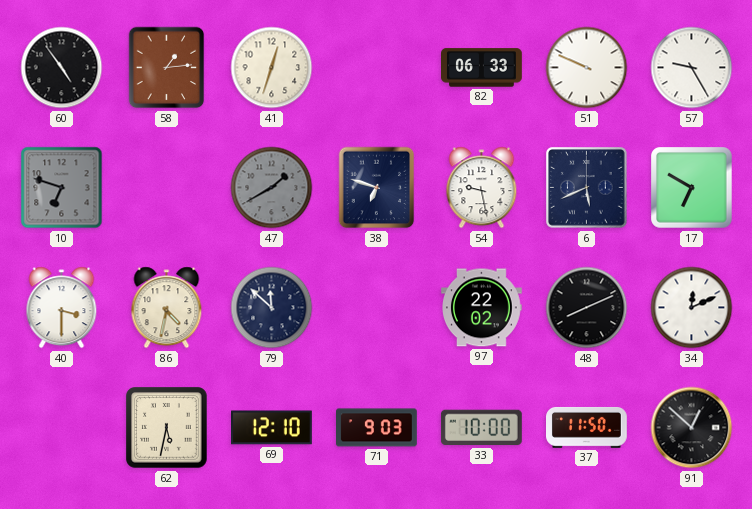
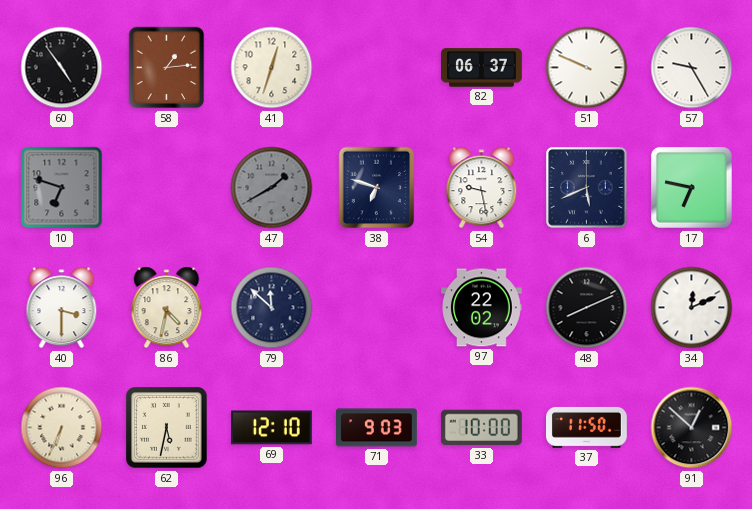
82: 06:33 -> 06:37
17: 6:50 -> 6:47
96: none -> 6:34
